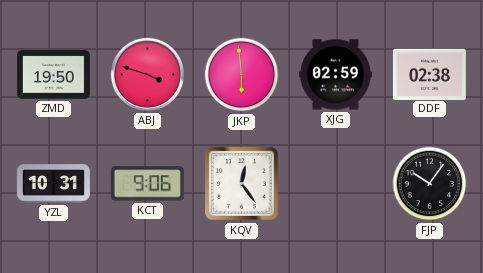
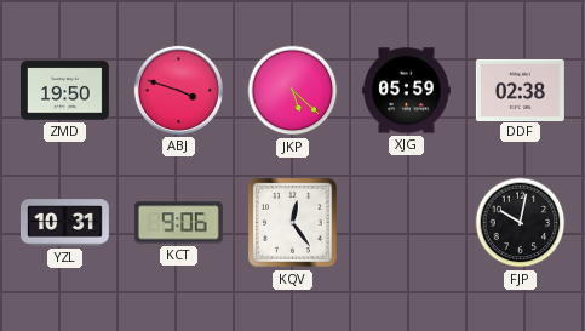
JKP: 5:59 -> 5:22
XJG: 02:59 -> 05:59
FJP: 10:06 -> 10:02
